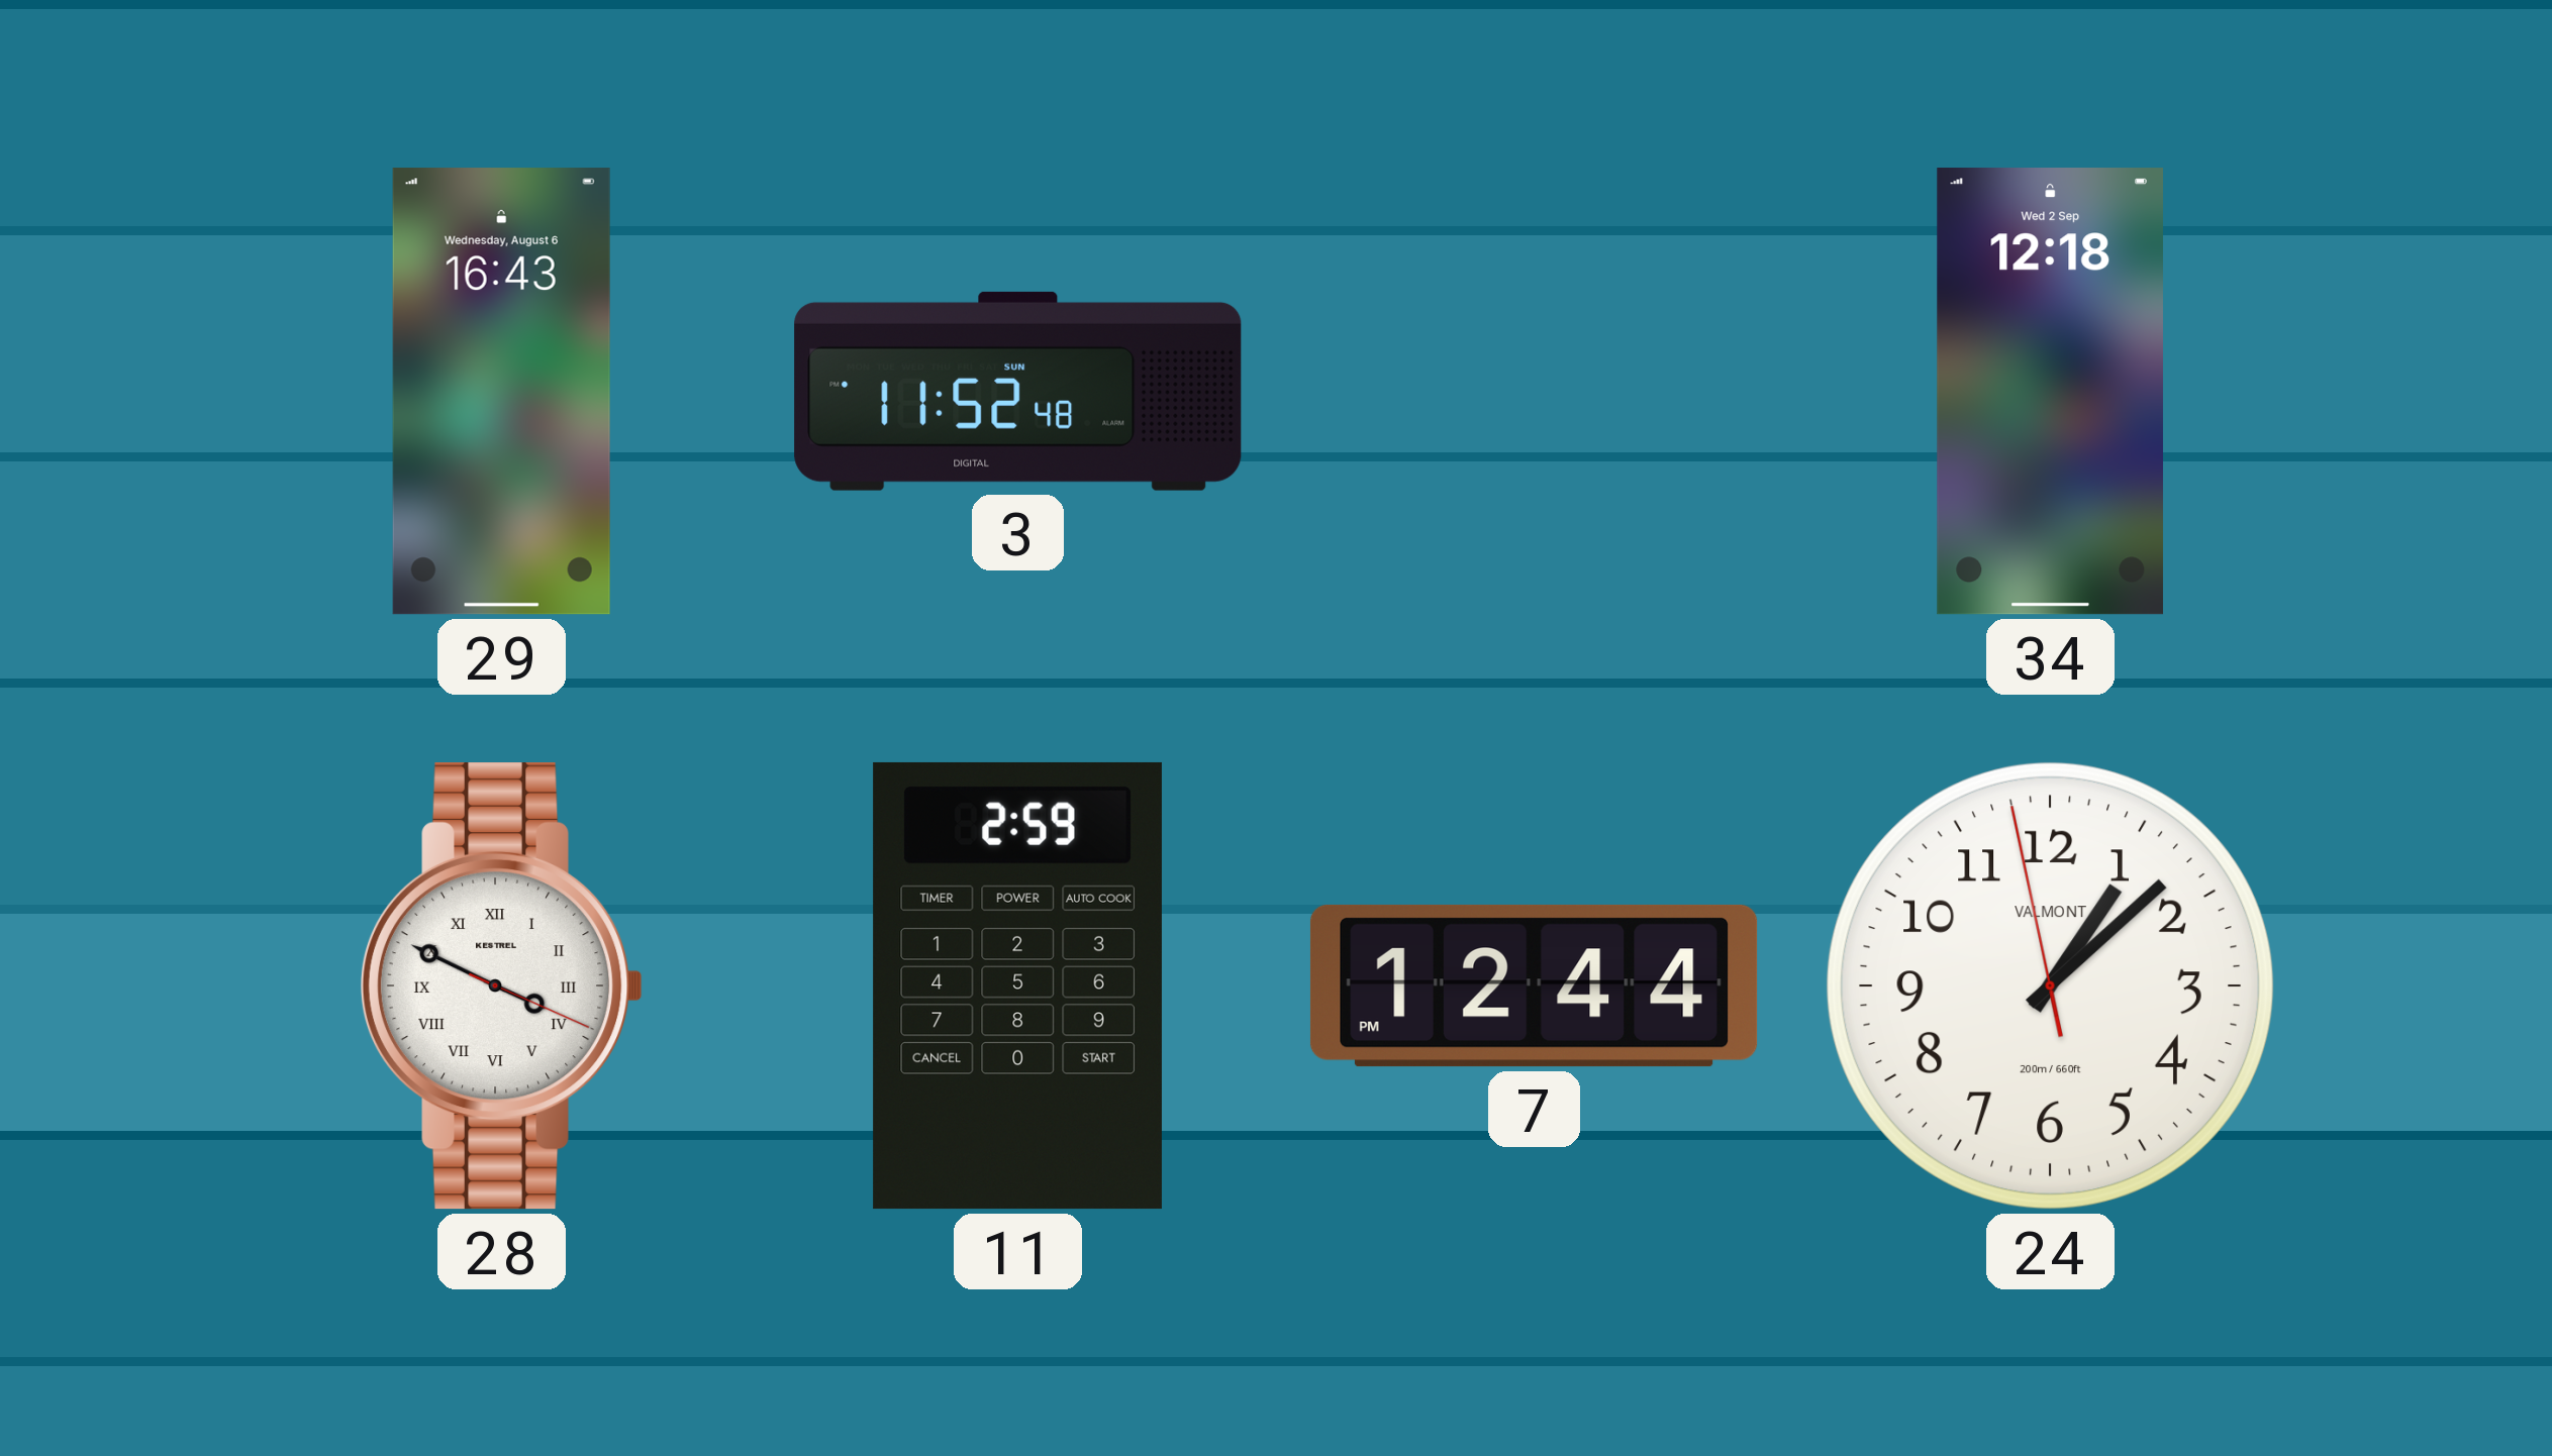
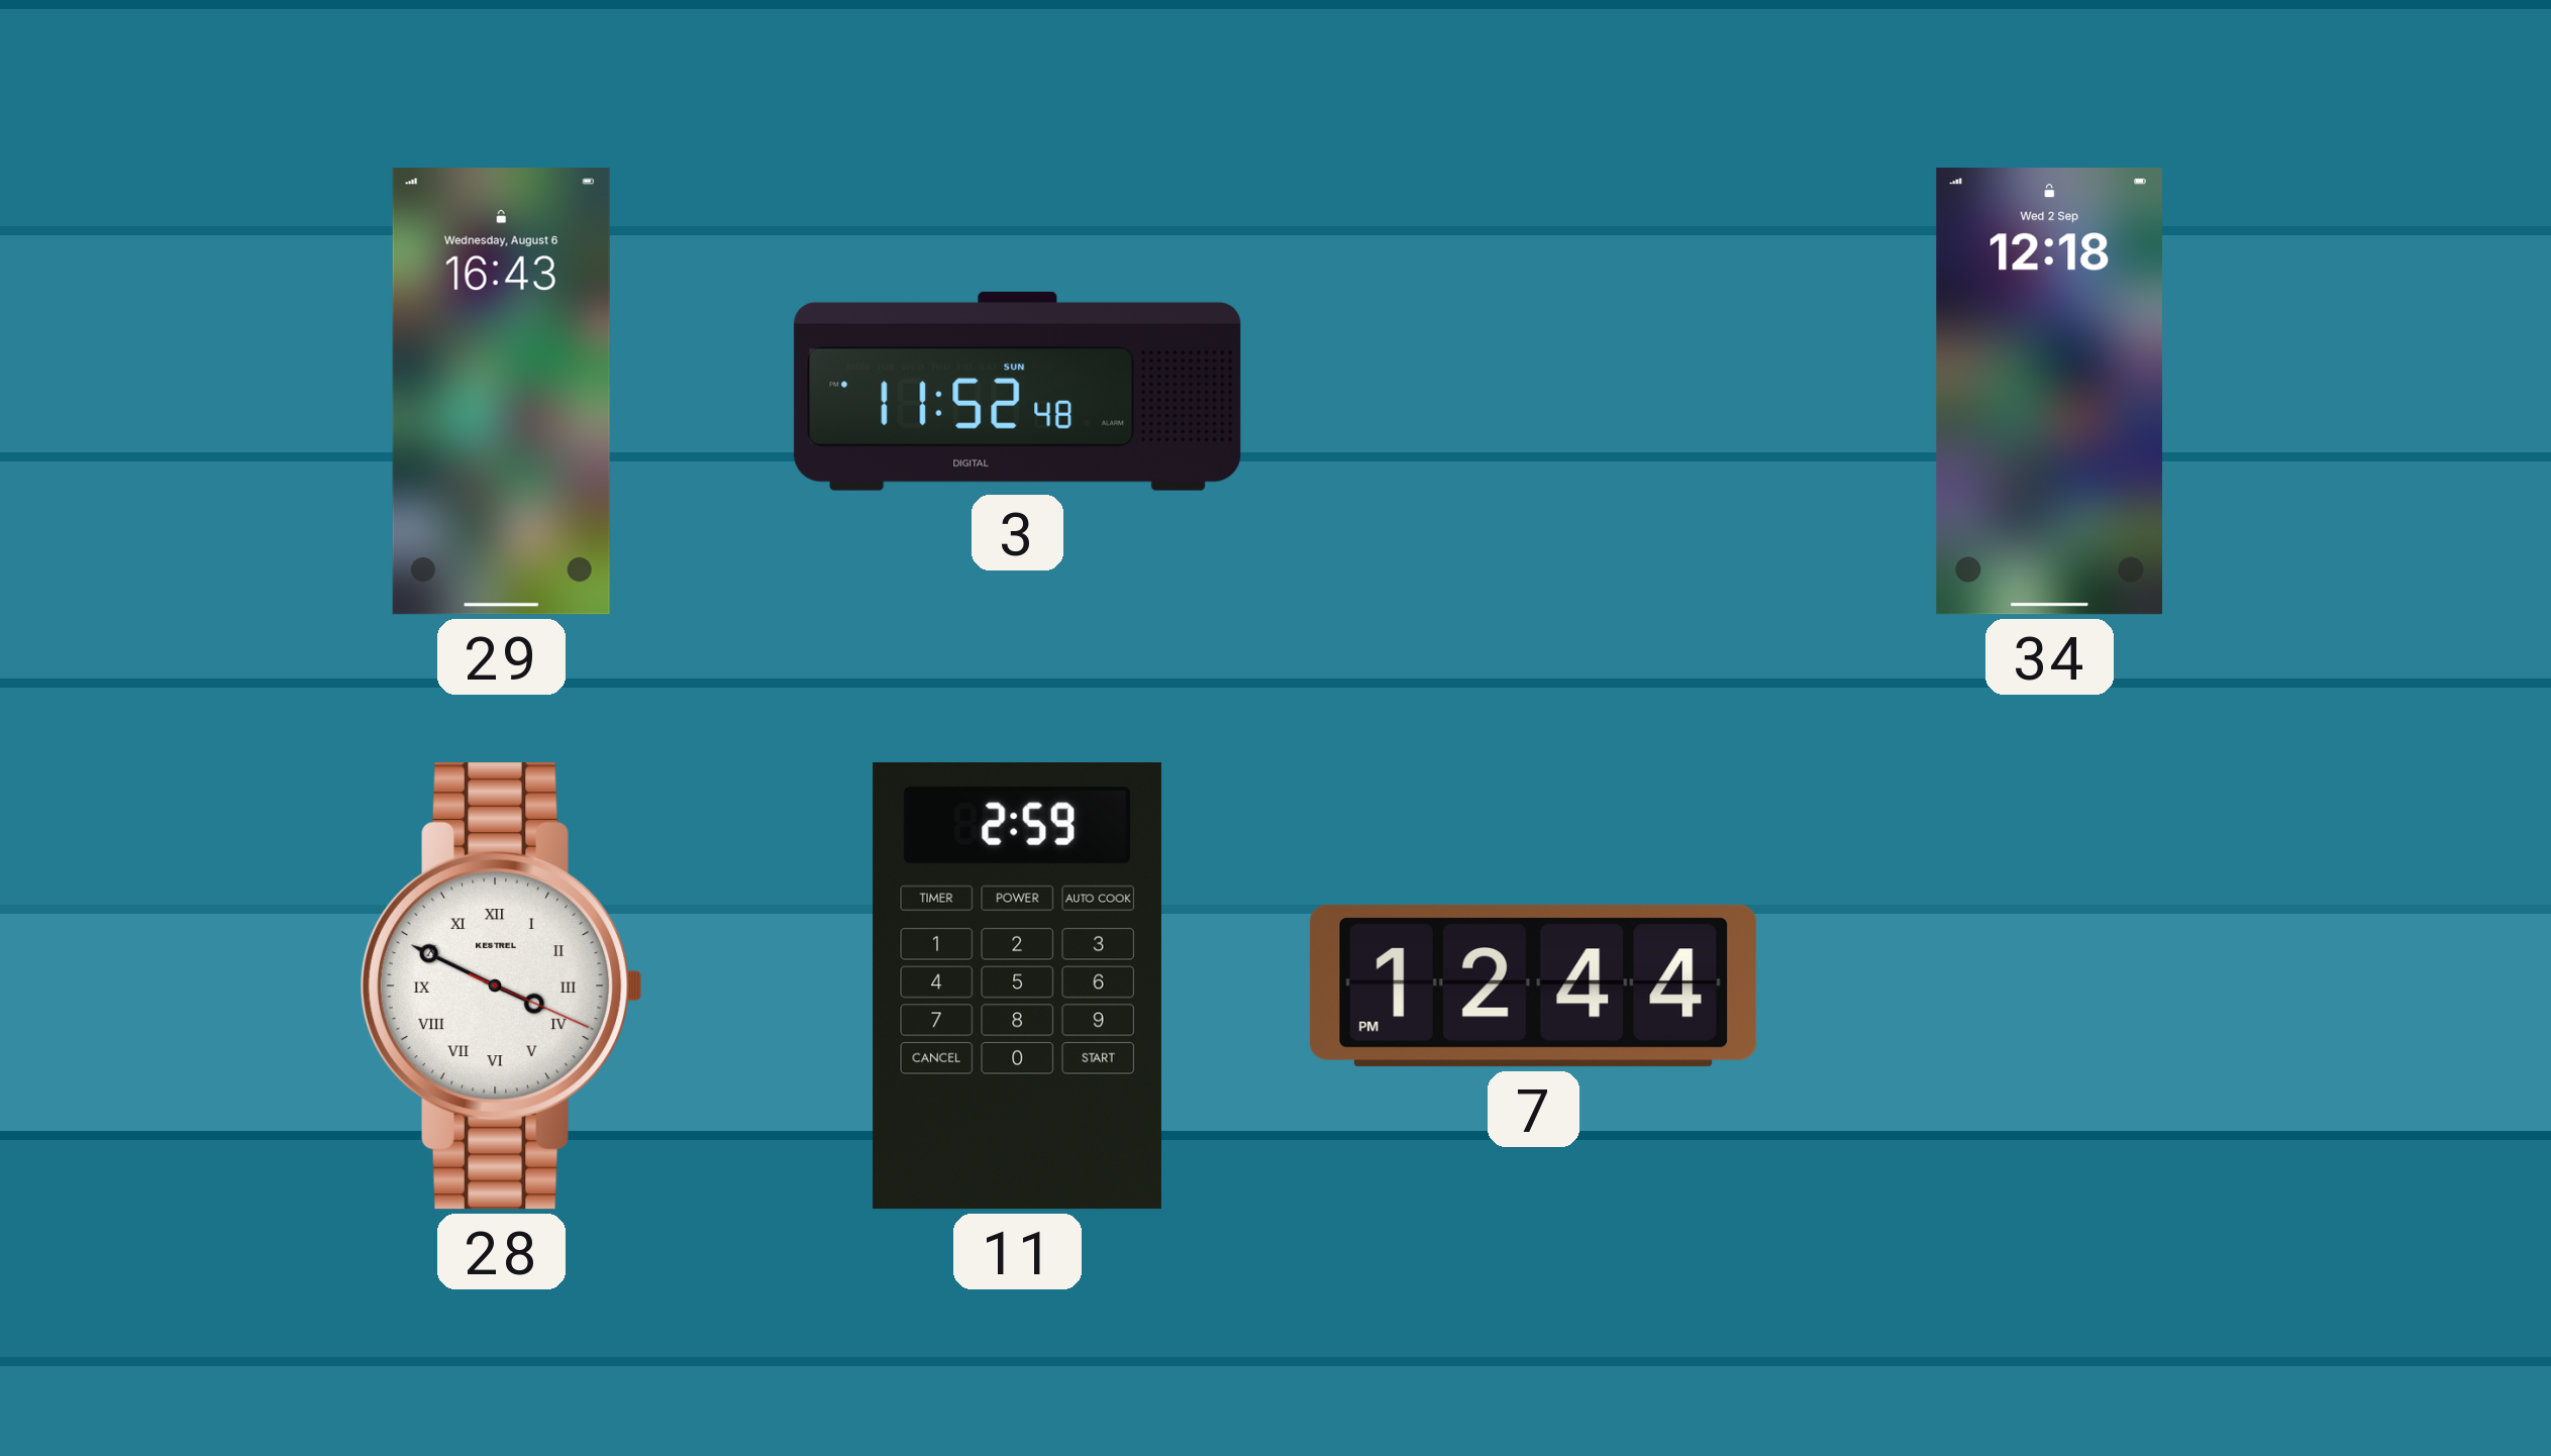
24: 1:07 -> none
